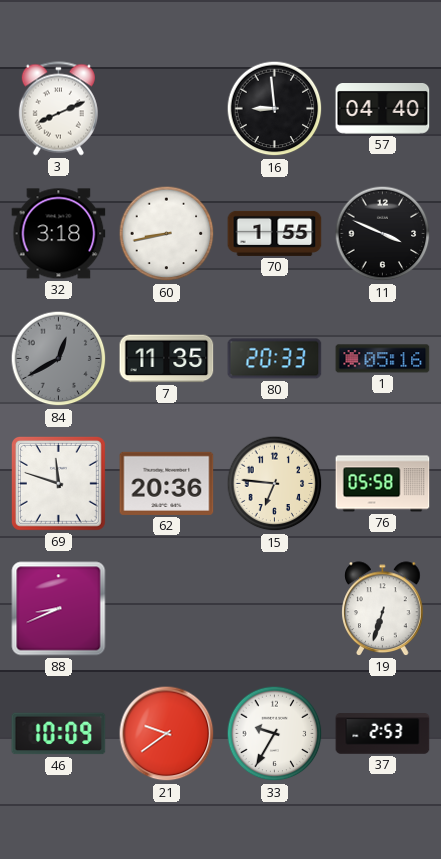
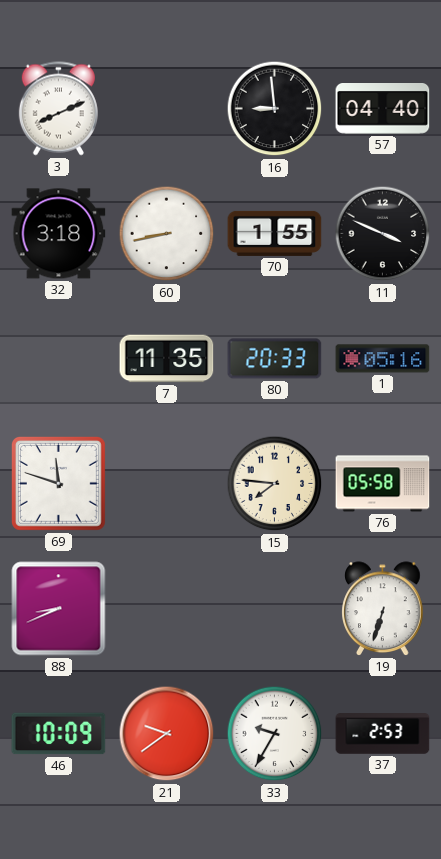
84: 12:40 -> none
62: 20:36 -> none
15: 6:46 -> 7:46
